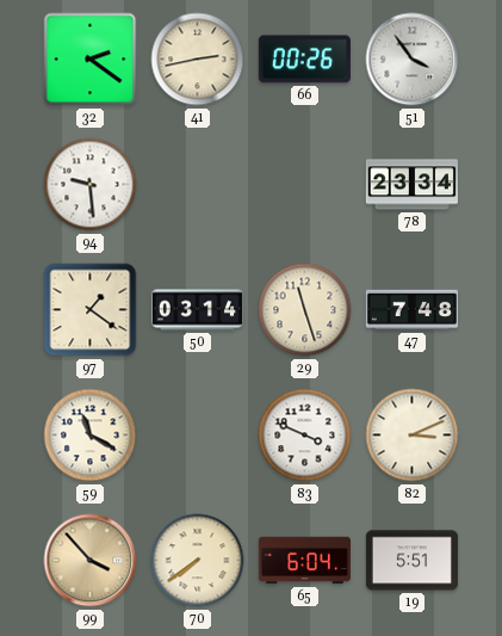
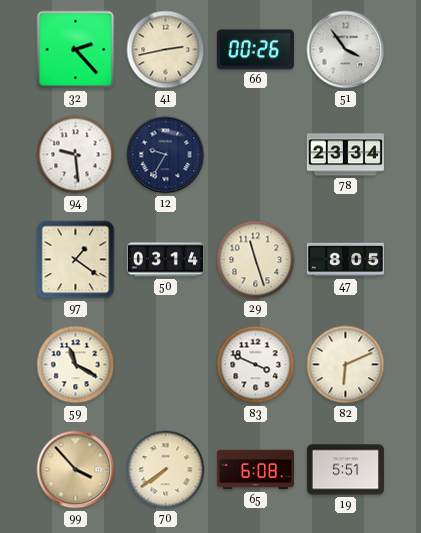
32: 2:21 -> 2:23
12: none -> 9:35
47: 7:48 -> 8:05
82: 3:11 -> 6:11
65: 6:04 -> 6:08
